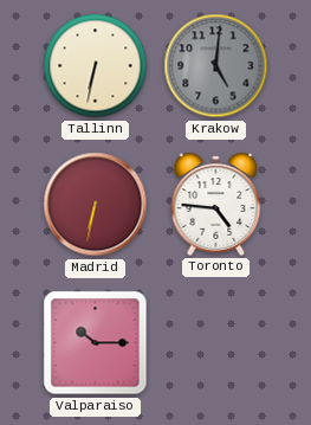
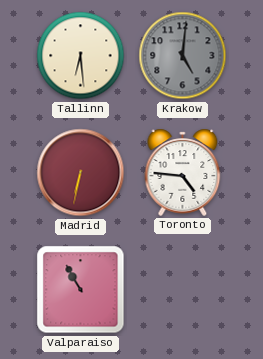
Tallinn: 6:32 -> 6:29
Valparaiso: 10:15 -> 10:55
